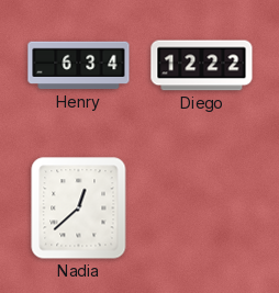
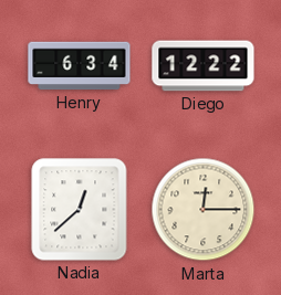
Marta: none -> 12:15
